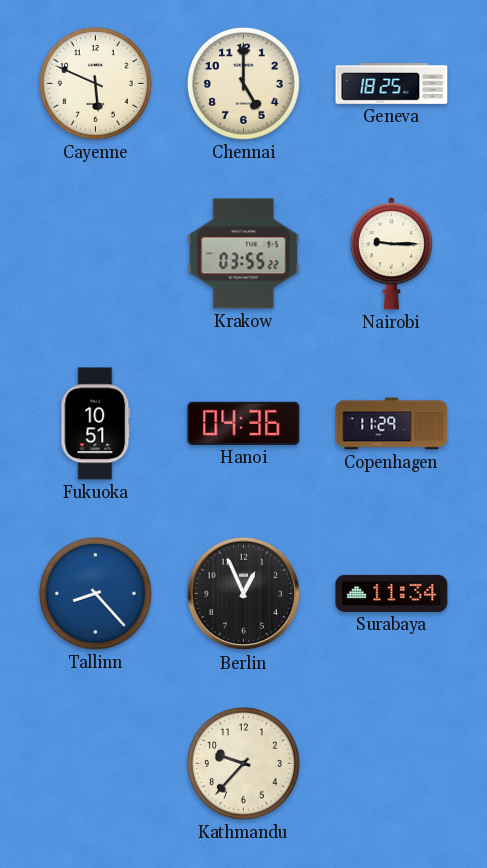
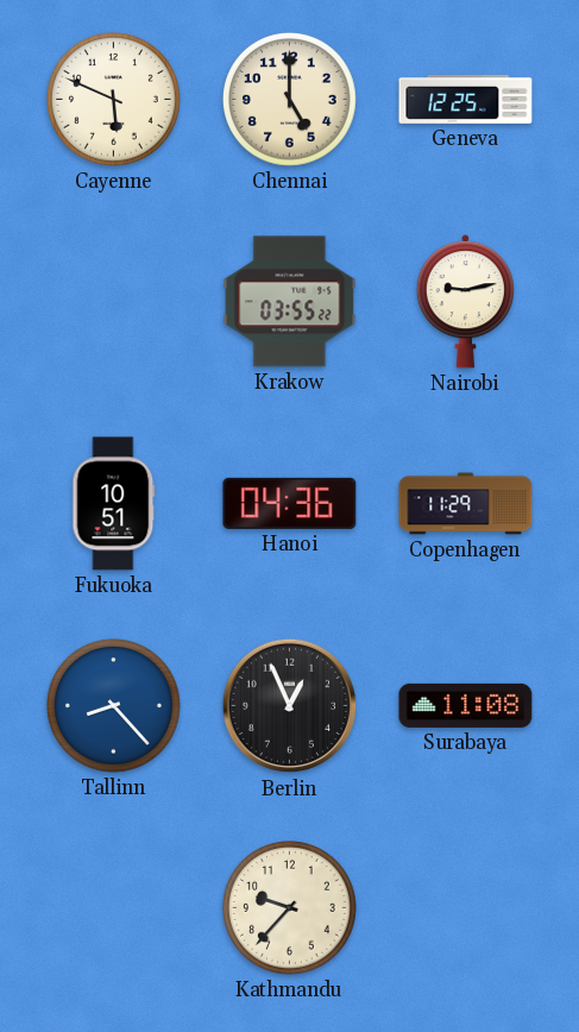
Geneva: 18:25 -> 12:25
Nairobi: 9:15 -> 9:13
Surabaya: 11:34 -> 11:08
